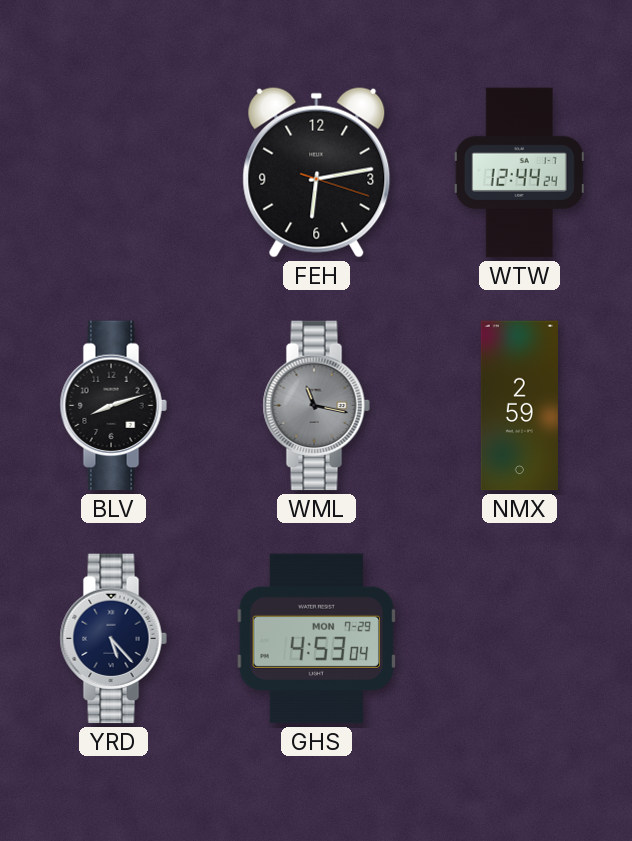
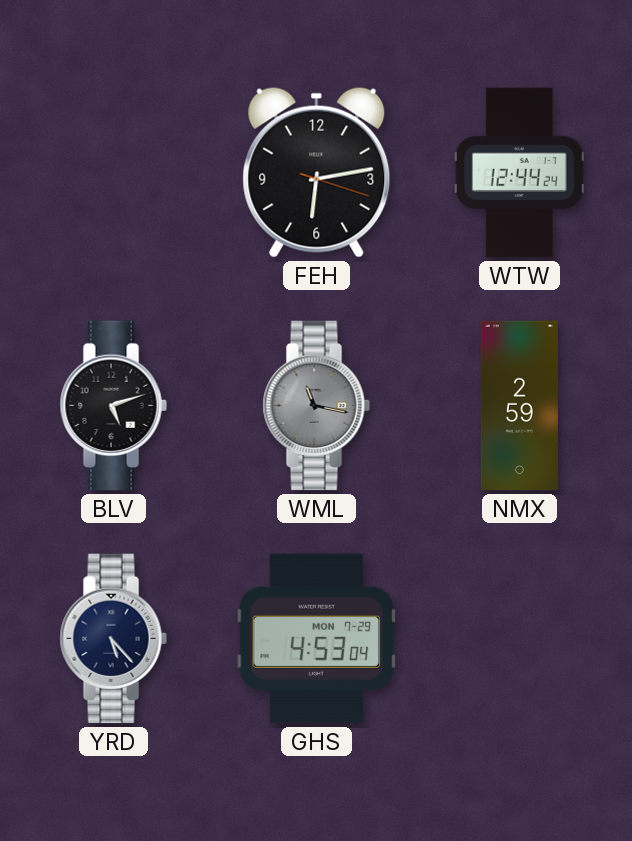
BLV: 8:12 -> 5:12
